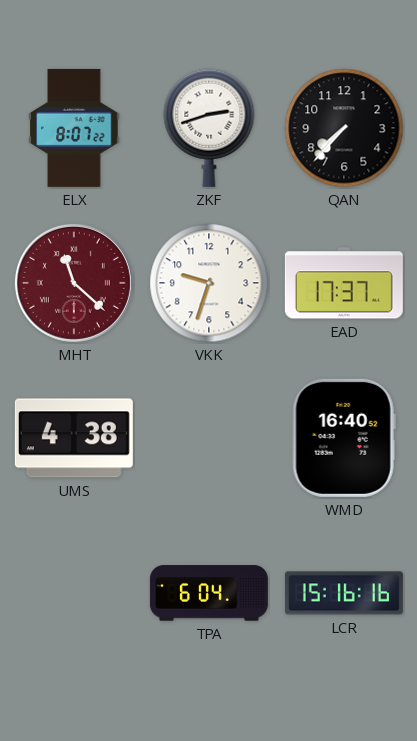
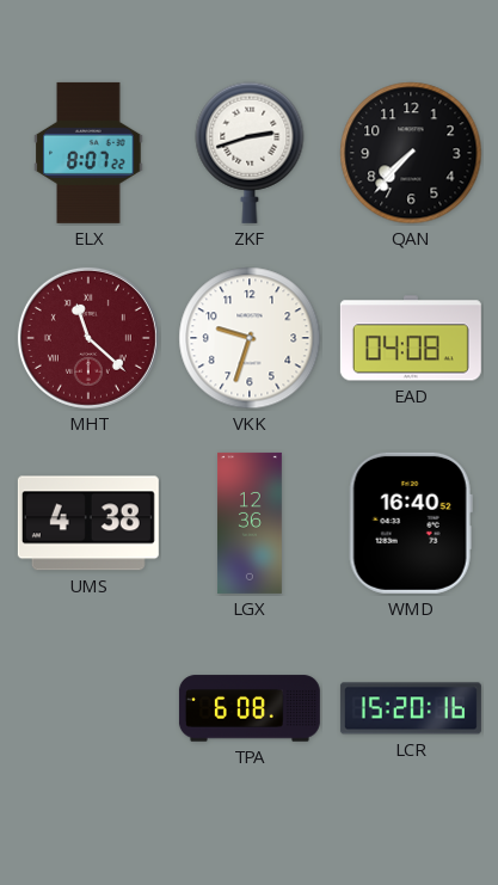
EAD: 17:37 -> 04:08
LGX: none -> 12:36
TPA: 6:04 -> 6:08
LCR: 15:16 -> 15:20
